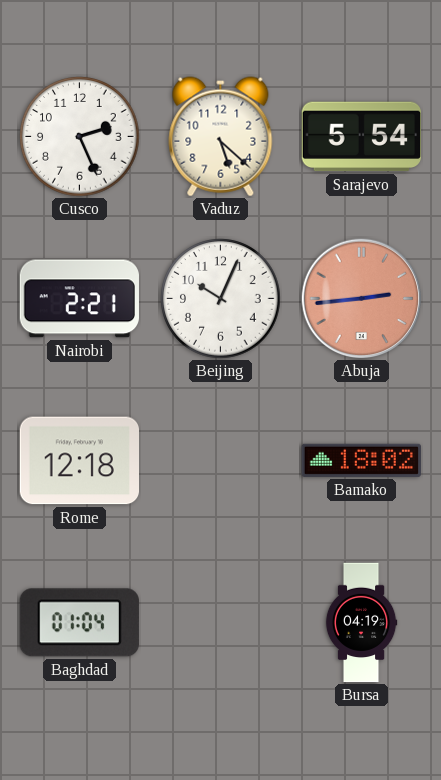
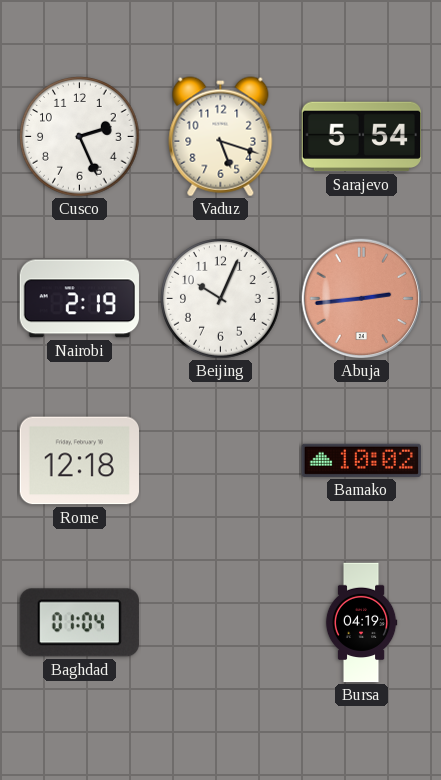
Vaduz: 5:22 -> 5:18
Nairobi: 2:21 -> 2:19
Bamako: 18:02 -> 10:02
